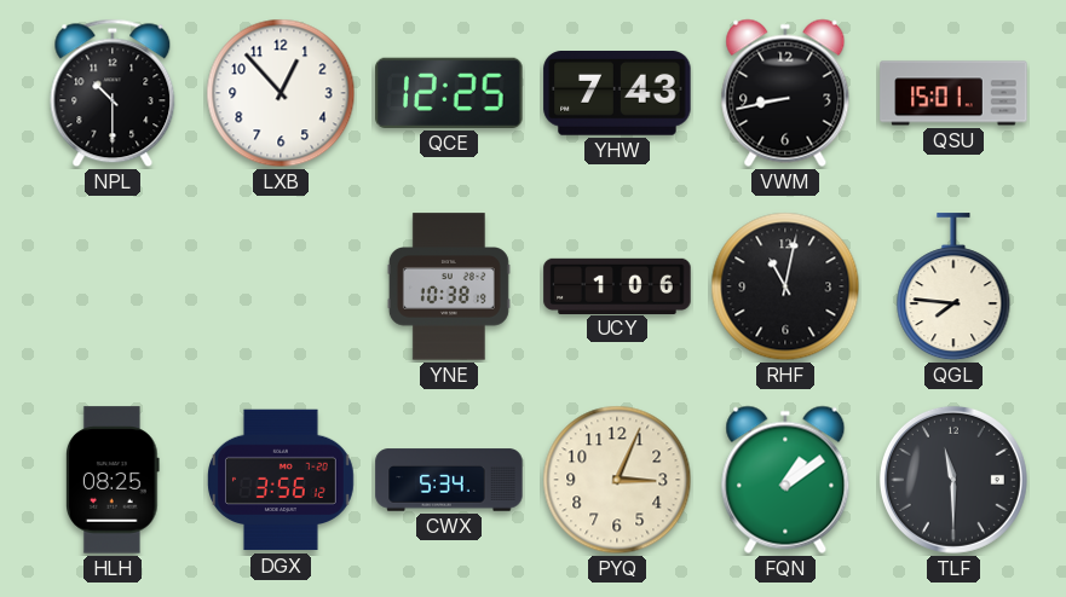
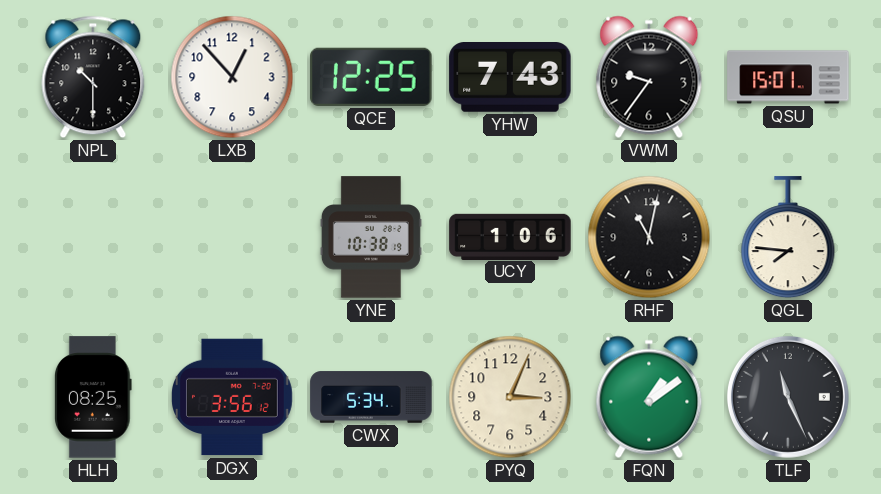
VWM: 8:43 -> 9:36
TLF: 11:30 -> 11:26
